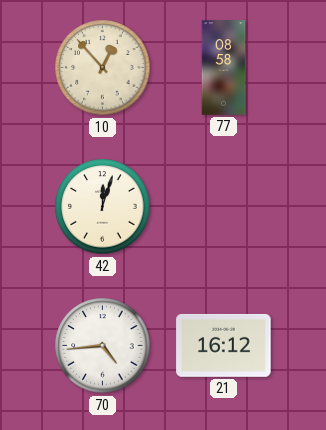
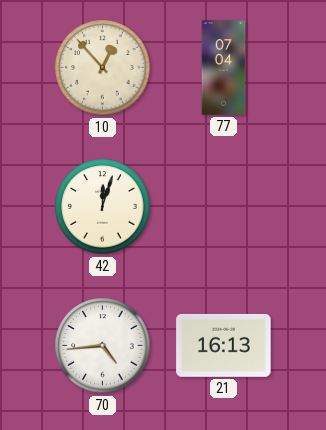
77: 08:58 -> 07:04
21: 16:12 -> 16:13
